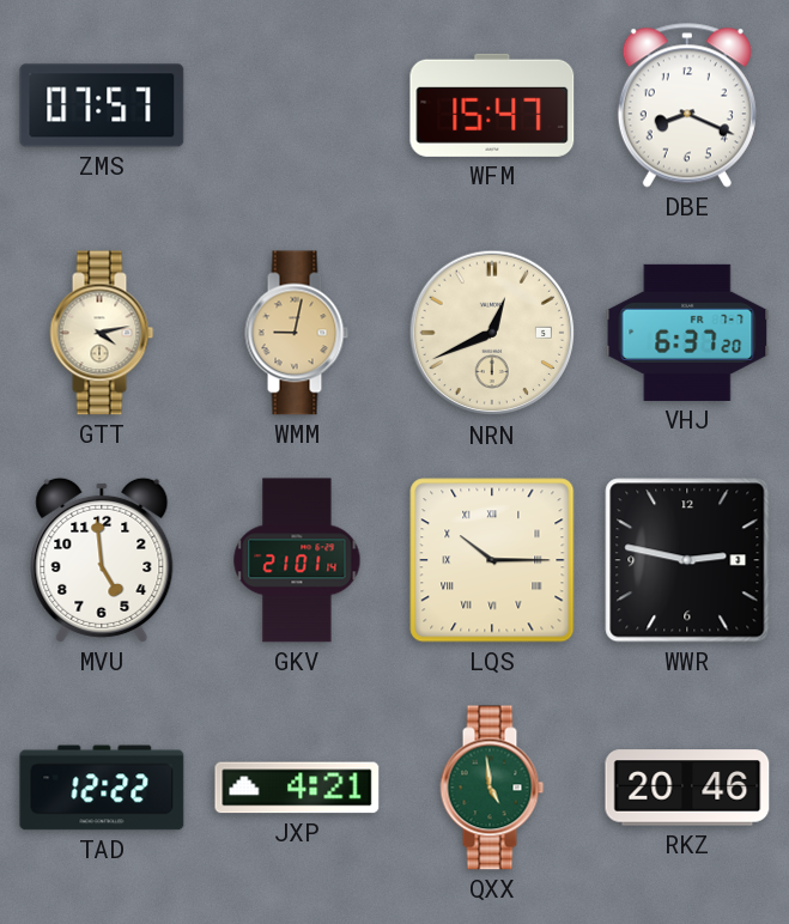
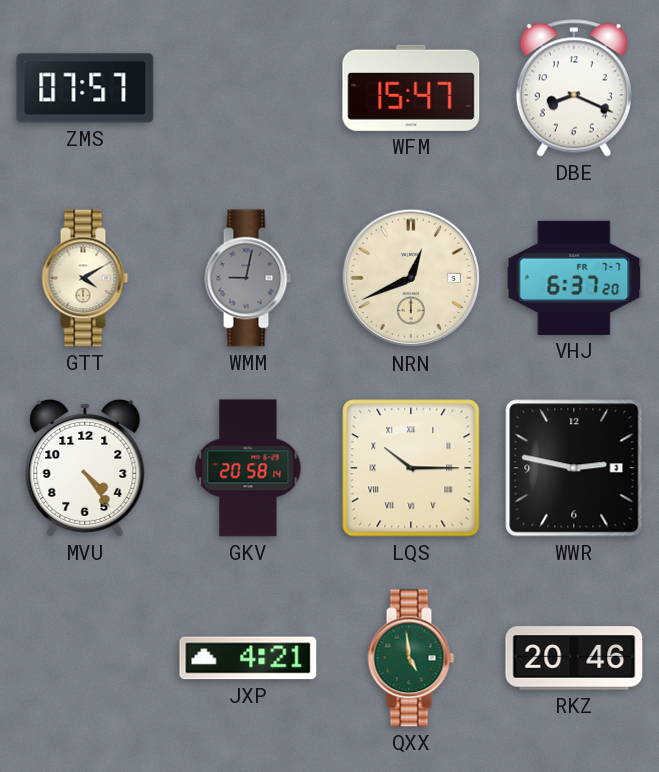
GTT: 4:13 -> 4:10
WMM dial: champagne -> grey
MVU: 4:59 -> 4:24
GKV: 21:01 -> 20:58
TAD: 12:22 -> none
